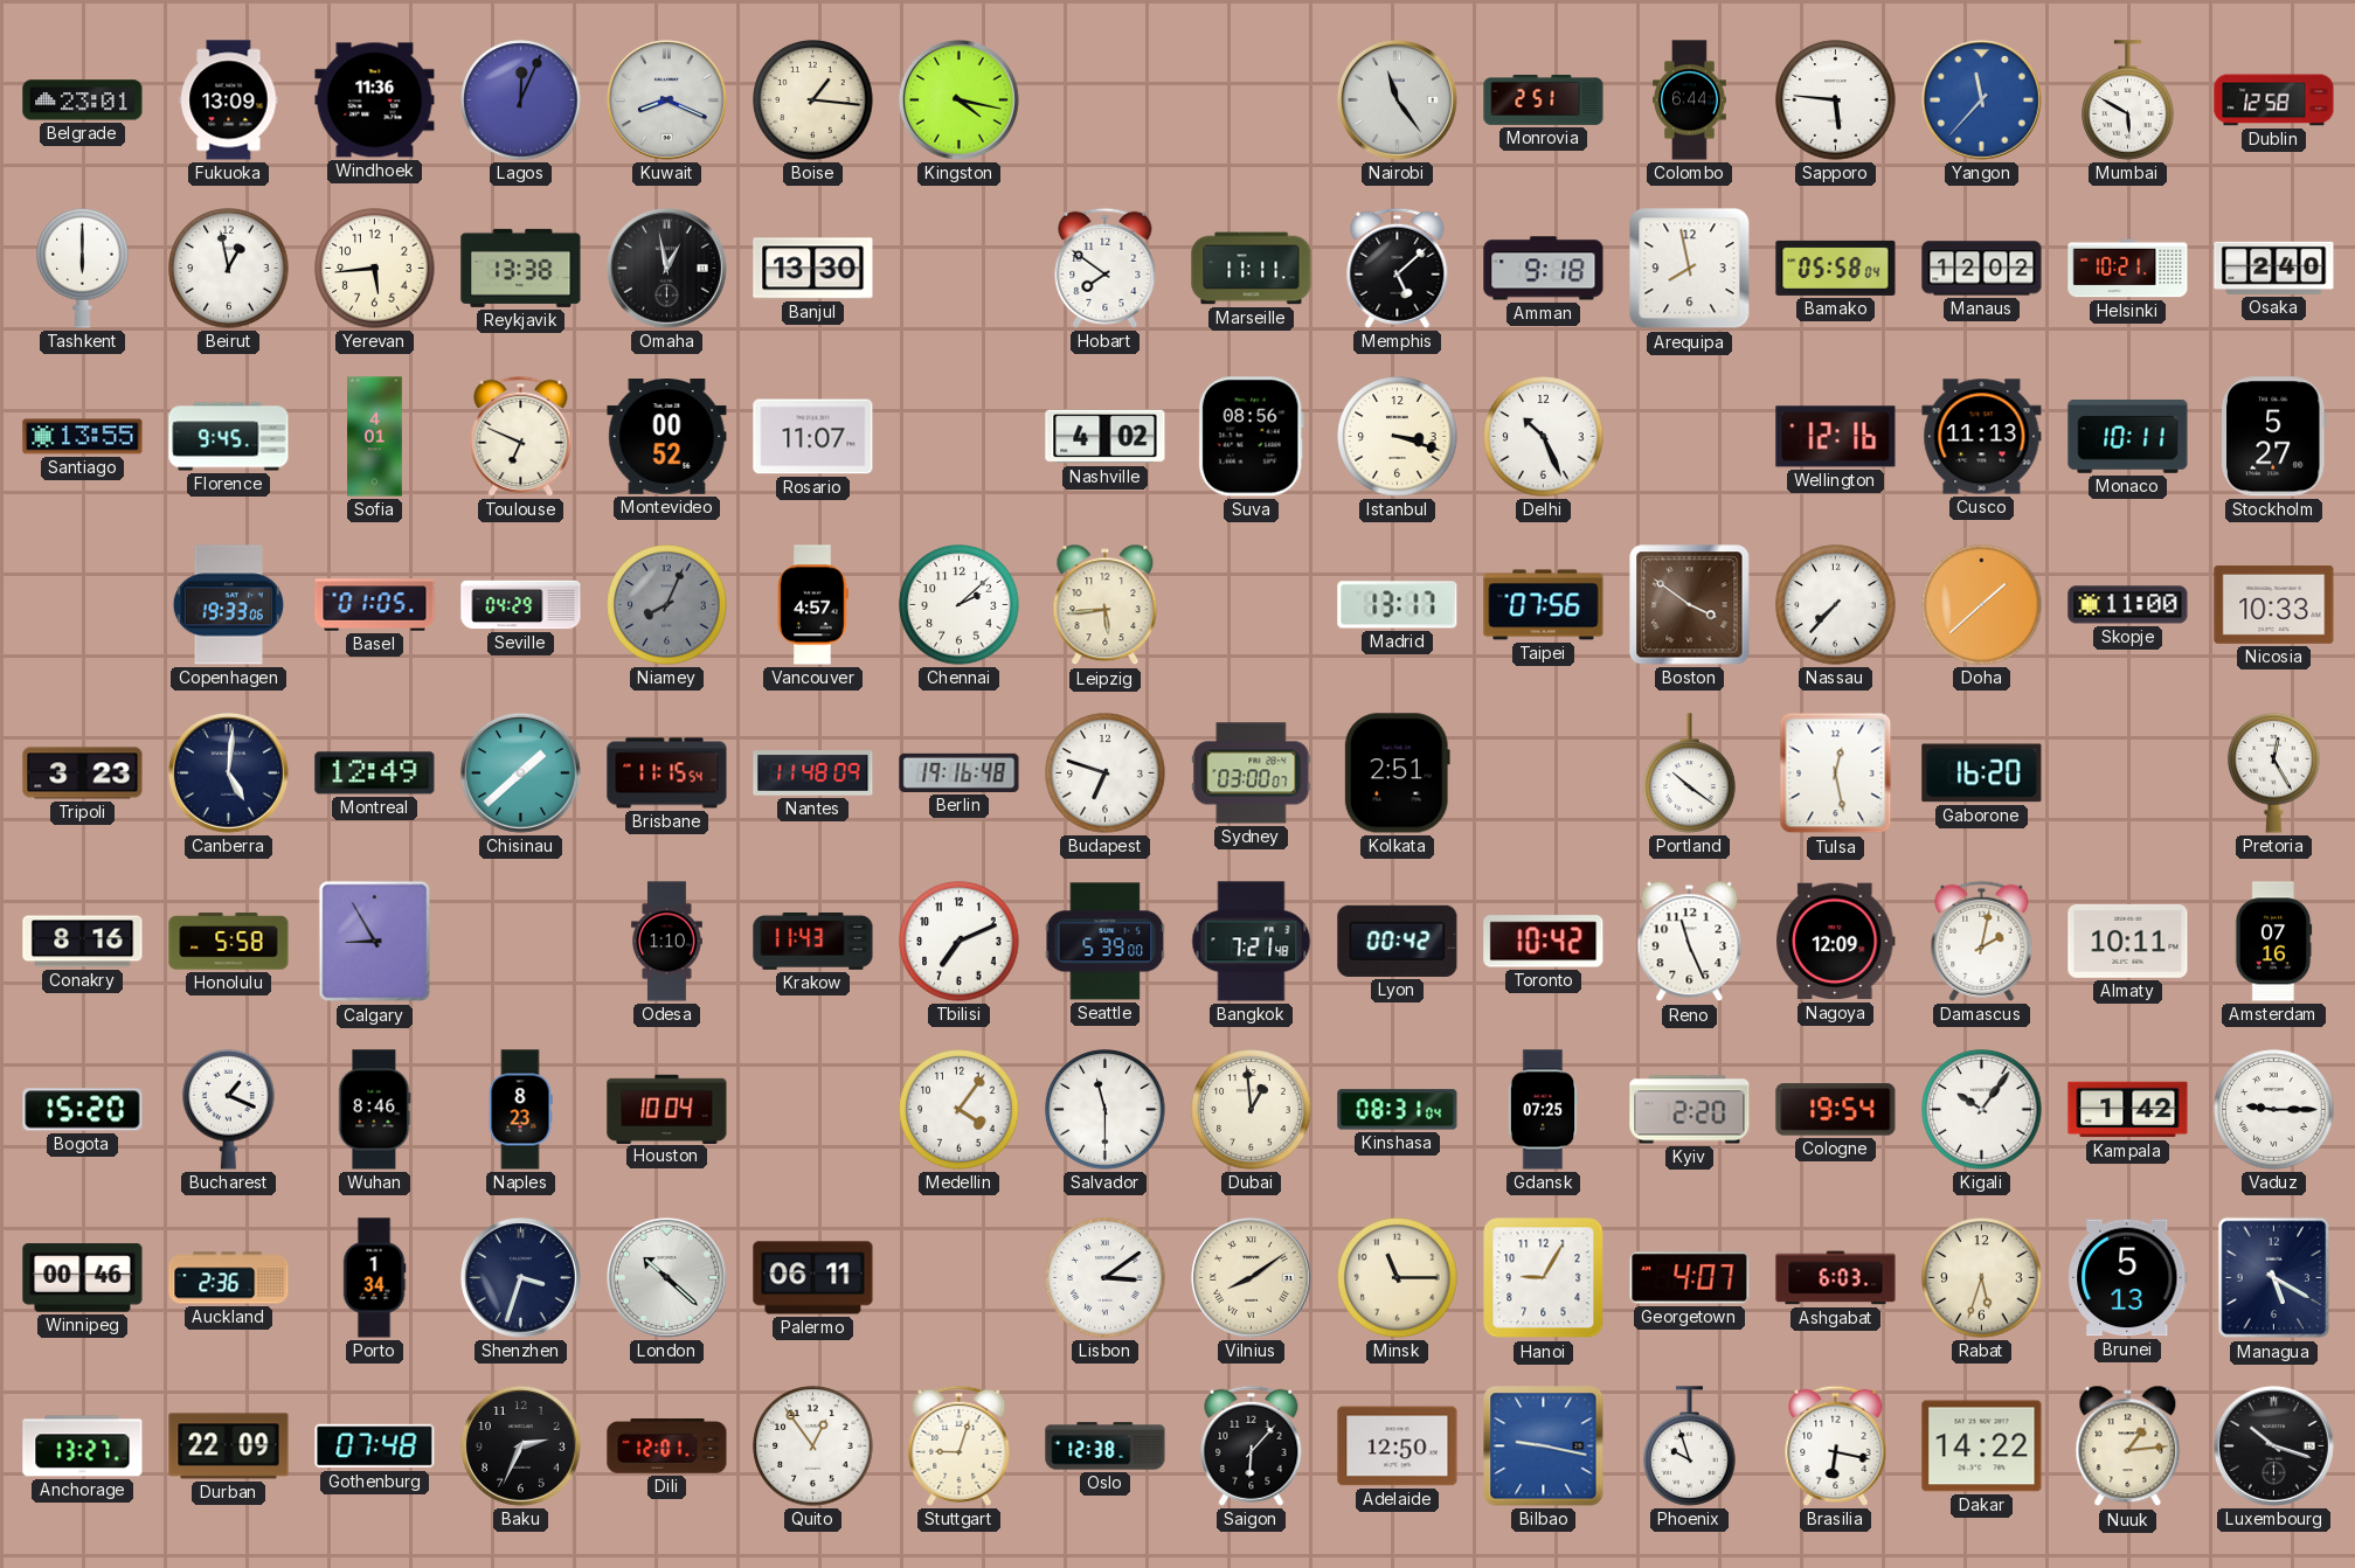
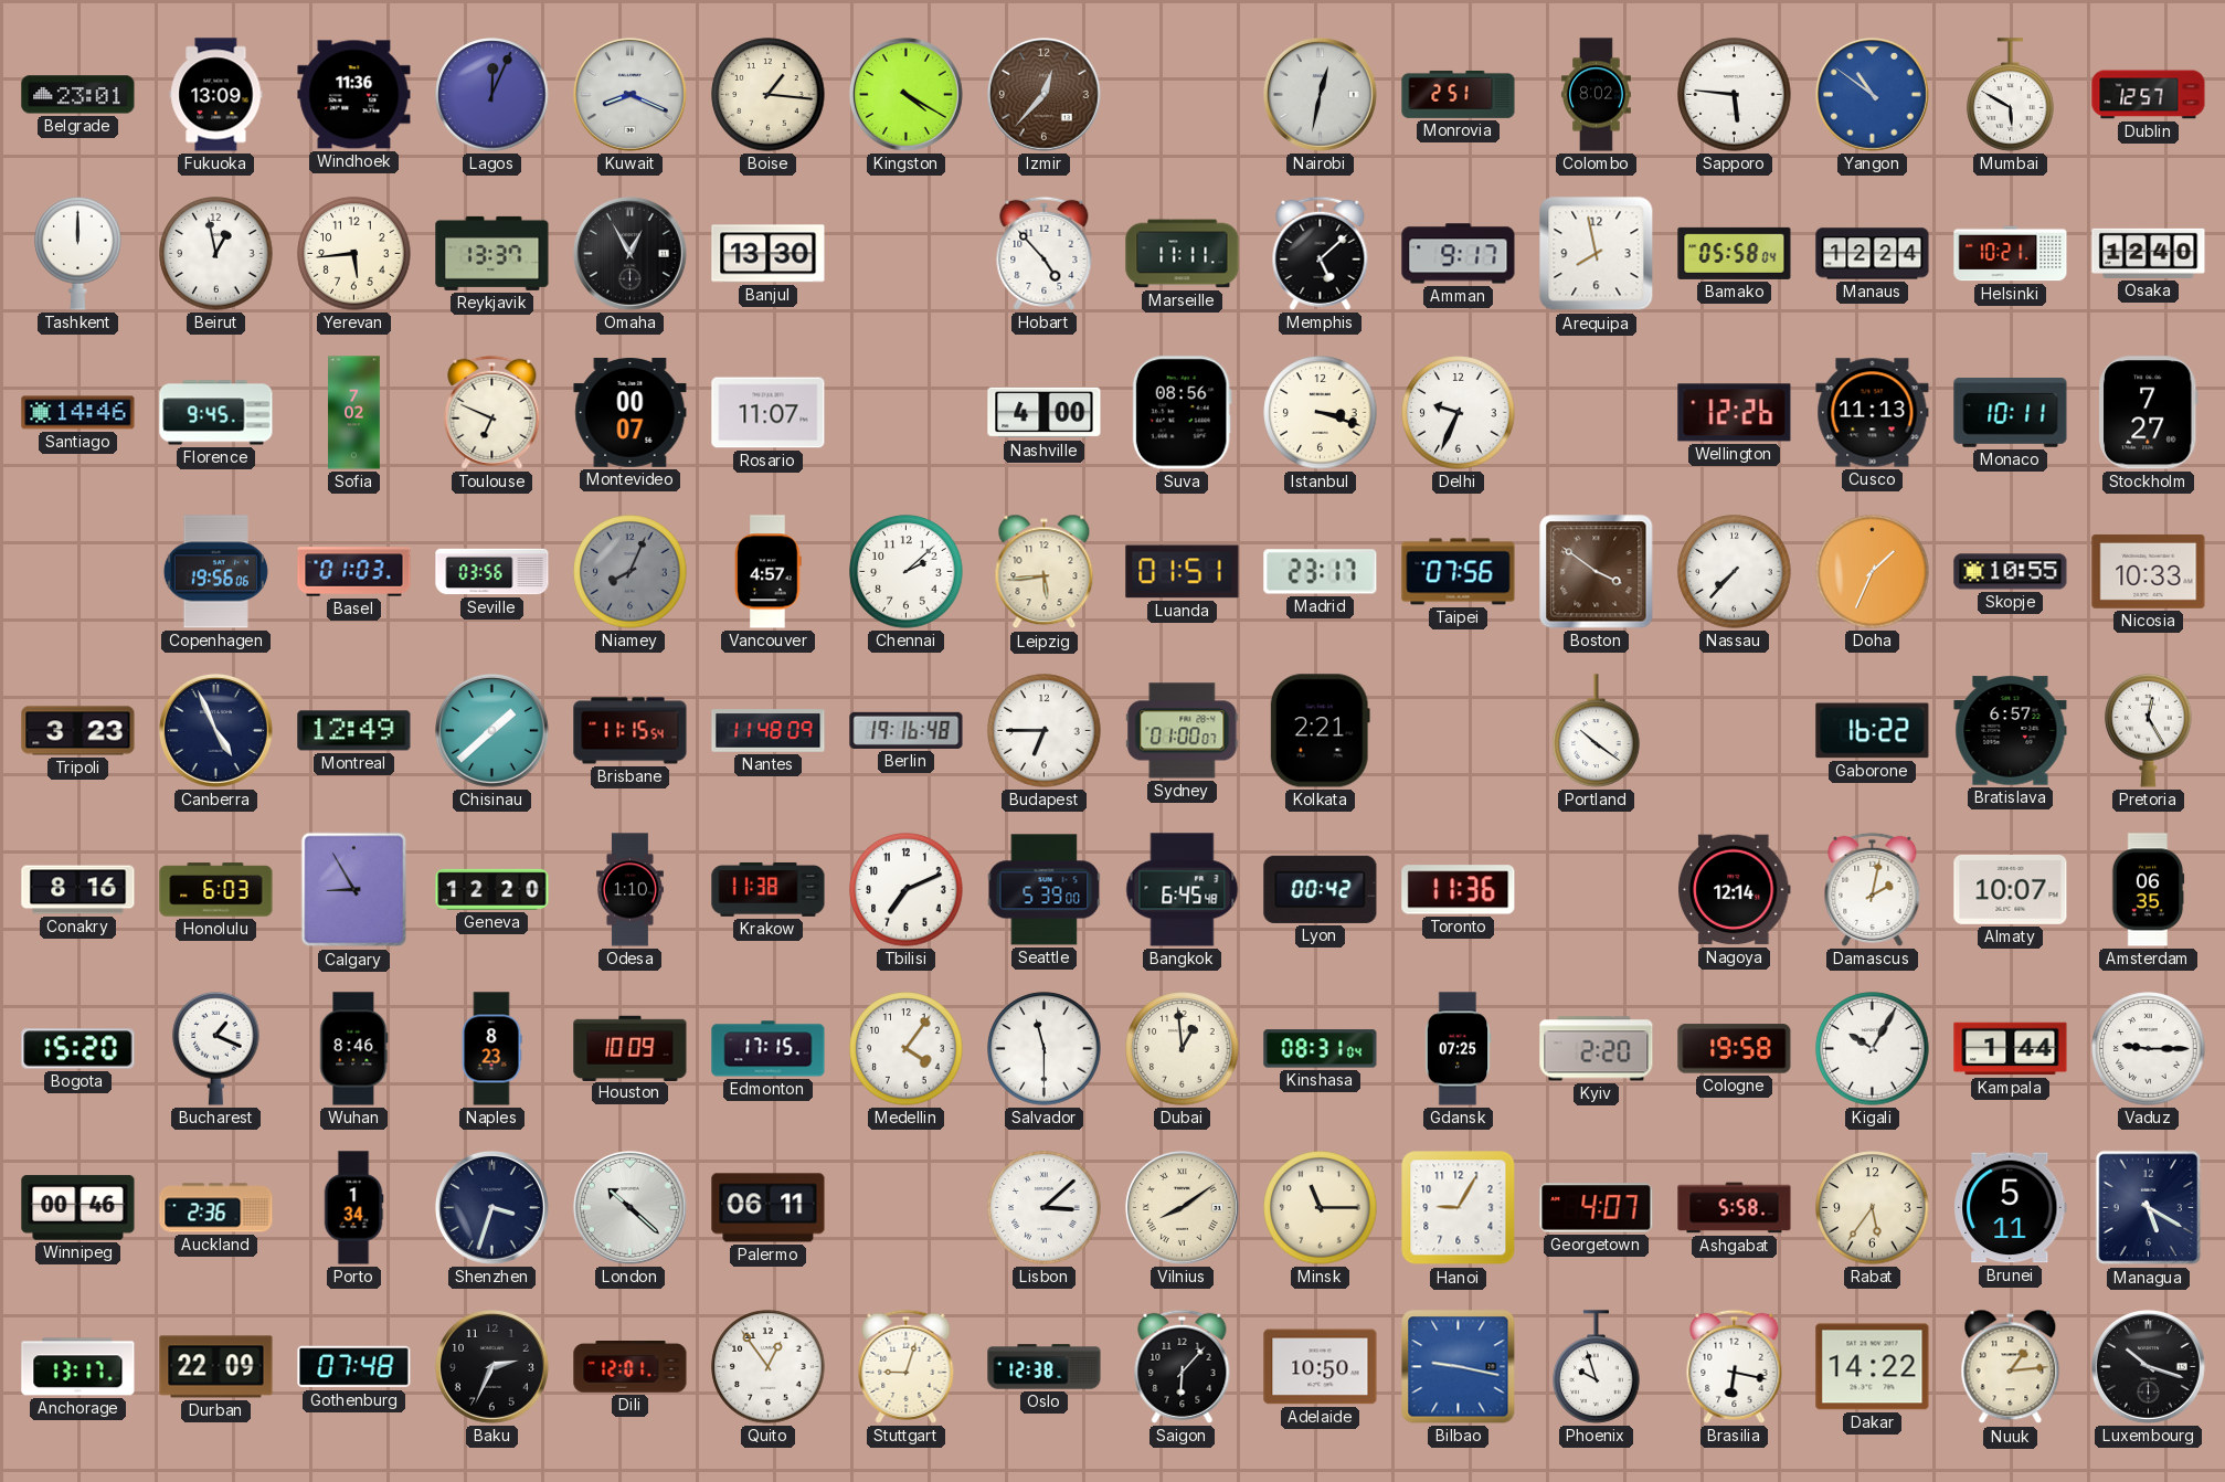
Kingston: 4:17 -> 4:20
Izmir: none -> 12:37
Nairobi: 11:24 -> 12:32
Colombo: 6:44 -> 8:02
Yangon: 11:37 -> 10:51
Dublin: 12:58 -> 12:57
Tashkent: 6:00 -> 12:00
Reykjavik: 13:38 -> 13:37
Omaha: 12:58 -> 12:55
Hobart: 7:51 -> 4:53
Amman: 9:18 -> 9:17
Manaus: 12:02 -> 12:24
Osaka: 2:40 -> 12:40
Santiago: 13:55 -> 14:46
Sofia: 4:01 -> 7:02
Montevideo: 00:52 -> 00:07
Nashville: 4:02 -> 4:00
Delhi: 10:26 -> 9:34
Wellington: 12:16 -> 12:26
Stockholm: 5:27 -> 7:27
Copenhagen: 19:33 -> 19:56
Basel: 01:05 -> 01:03
Seville: 04:29 -> 03:56
Luanda: none -> 01:51
Madrid: 13:17 -> 23:17
Doha: 1:38 -> 1:34
Skopje: 11:00 -> 10:55
Canberra: 5:01 -> 4:56
Budapest: 6:48 -> 6:45
Sydney: 03:00 -> 01:00
Kolkata: 2:51 -> 2:21
Tulsa: 12:28 -> none
Gaborone: 16:20 -> 16:22
Bratislava: none -> 6:57
Honolulu: 5:58 -> 6:03
Geneva: none -> 12:20
Krakow: 11:43 -> 11:38
Bangkok: 7:21 -> 6:45
Toronto: 10:42 -> 11:36
Reno: 11:26 -> none
Nagoya: 12:09 -> 12:14
Almaty: 10:11 -> 10:07
Amsterdam: 07:16 -> 06:35
Houston: 10:04 -> 10:09
Edmonton: none -> 17:15
Cologne: 19:54 -> 19:58
Kigali: 10:06 -> 10:05
Kampala: 1:42 -> 1:44
Lisbon: 3:09 -> 3:08
Ashgabat: 6:03 -> 5:58
Rabat: 5:33 -> 5:36
Brunei: 5:13 -> 5:11
Anchorage: 13:27 -> 13:17
Adelaide: 12:50 -> 10:50
